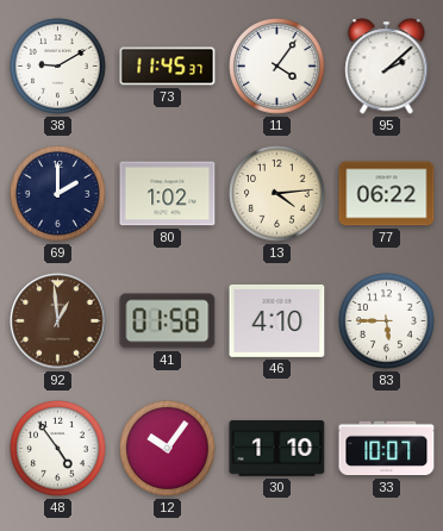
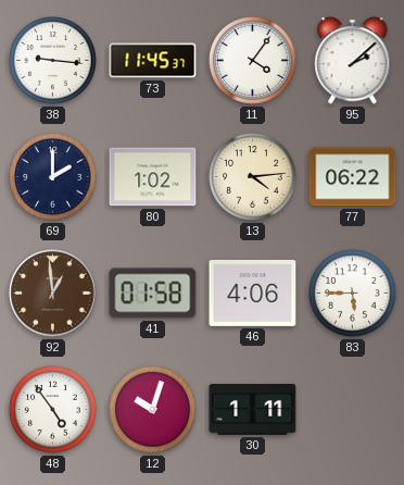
38: 9:10 -> 9:16
46: 4:10 -> 4:06
12: 10:06 -> 10:03
30: 1:10 -> 1:11
33: 10:07 -> none
